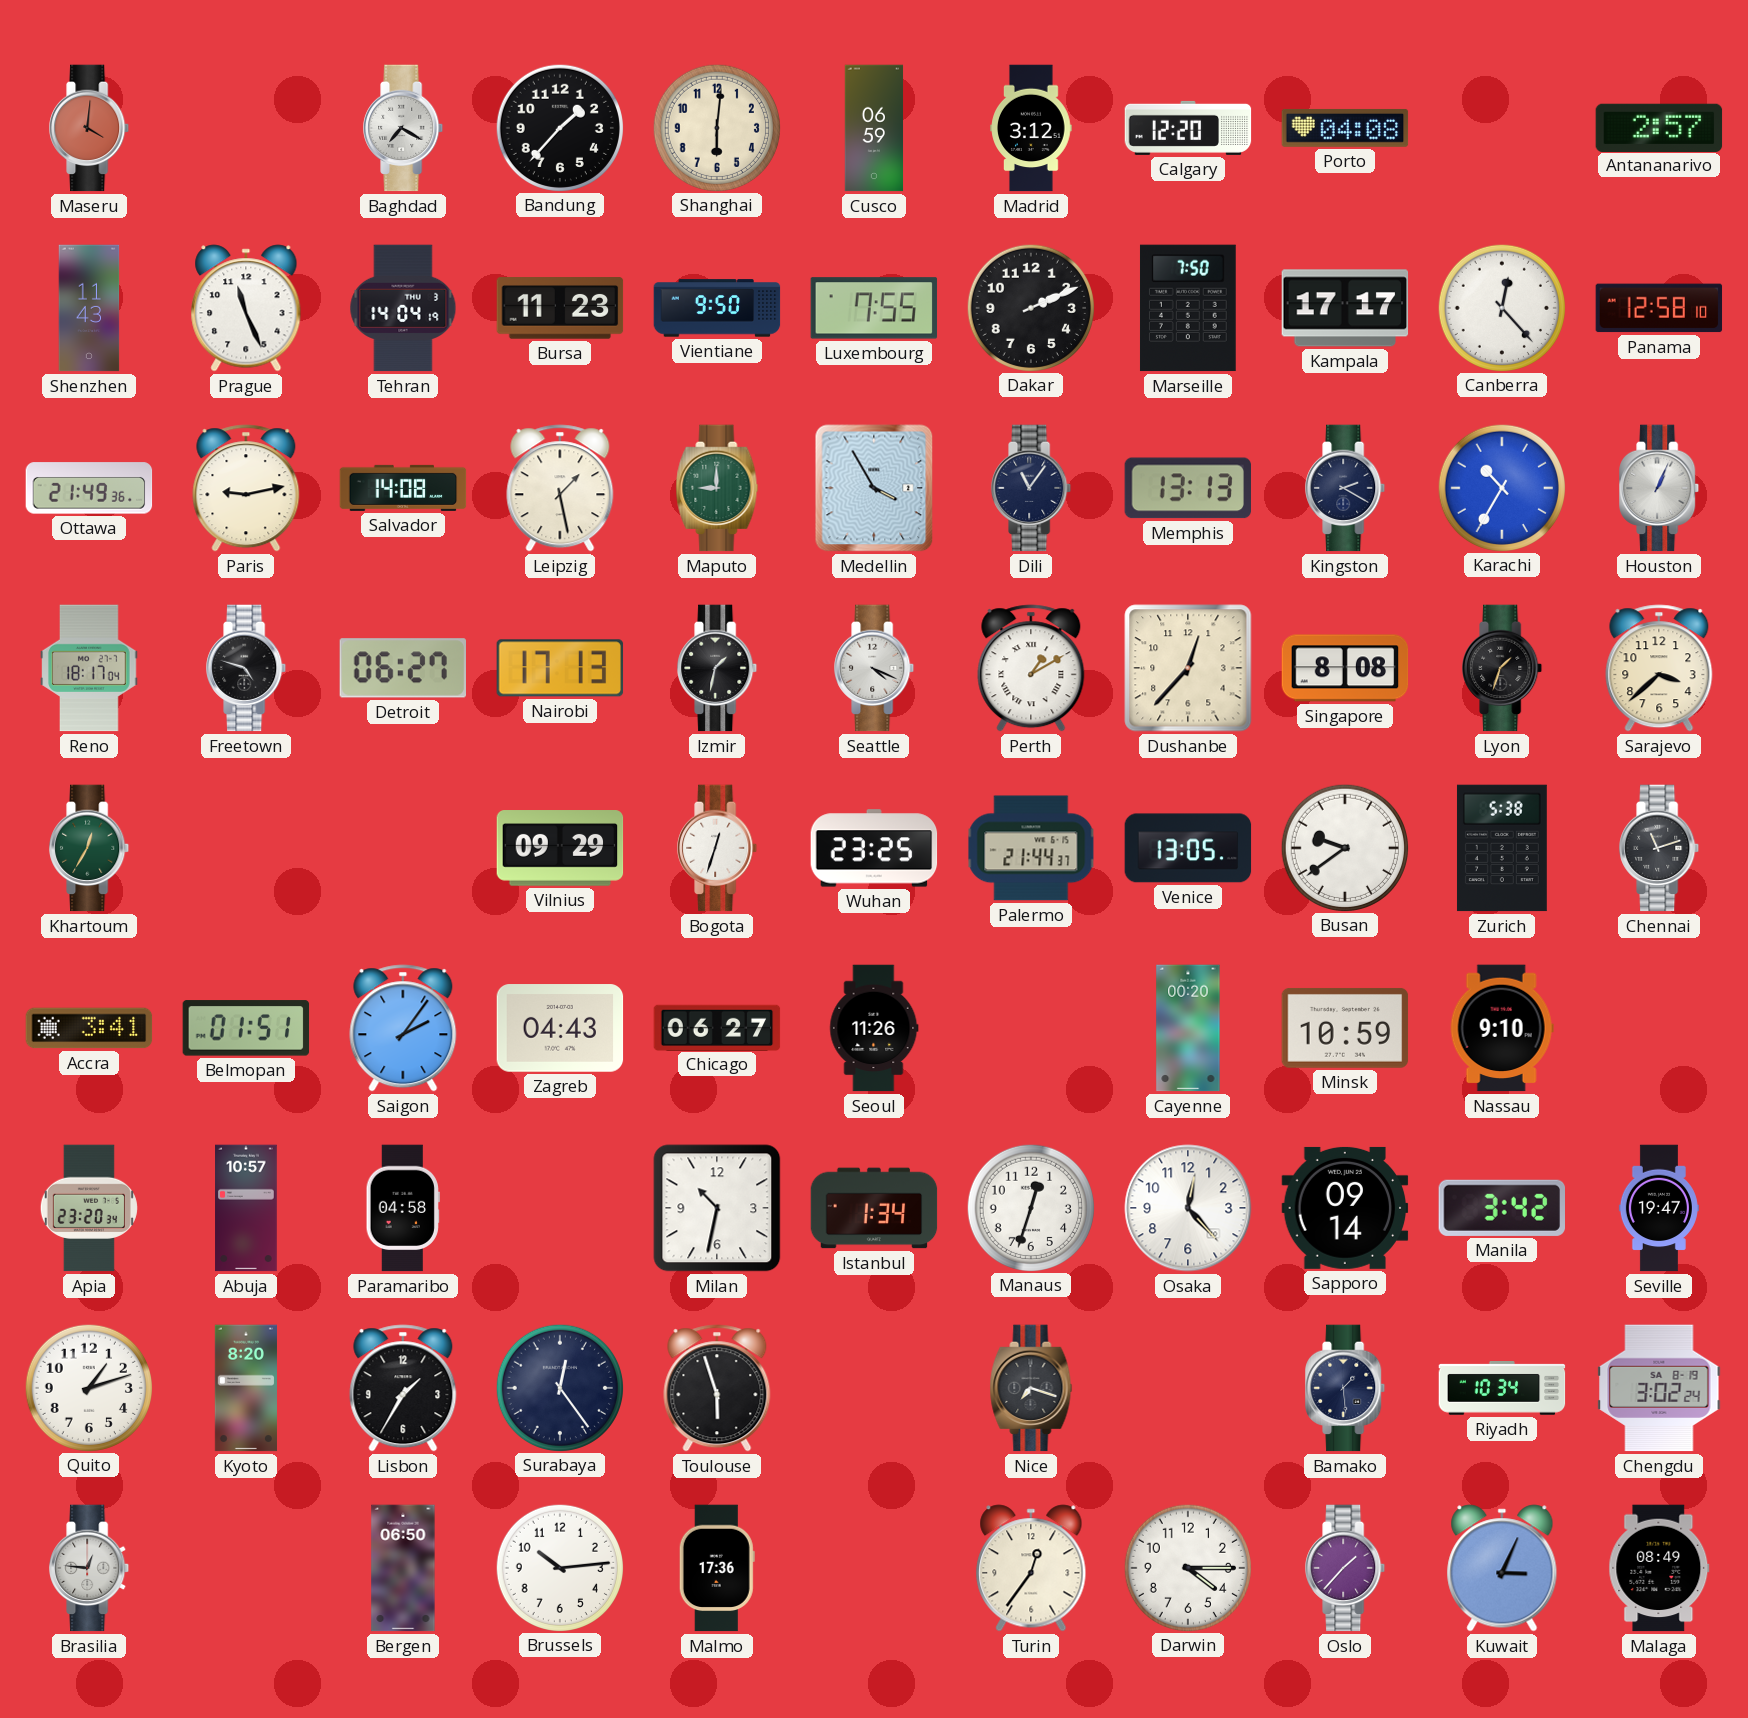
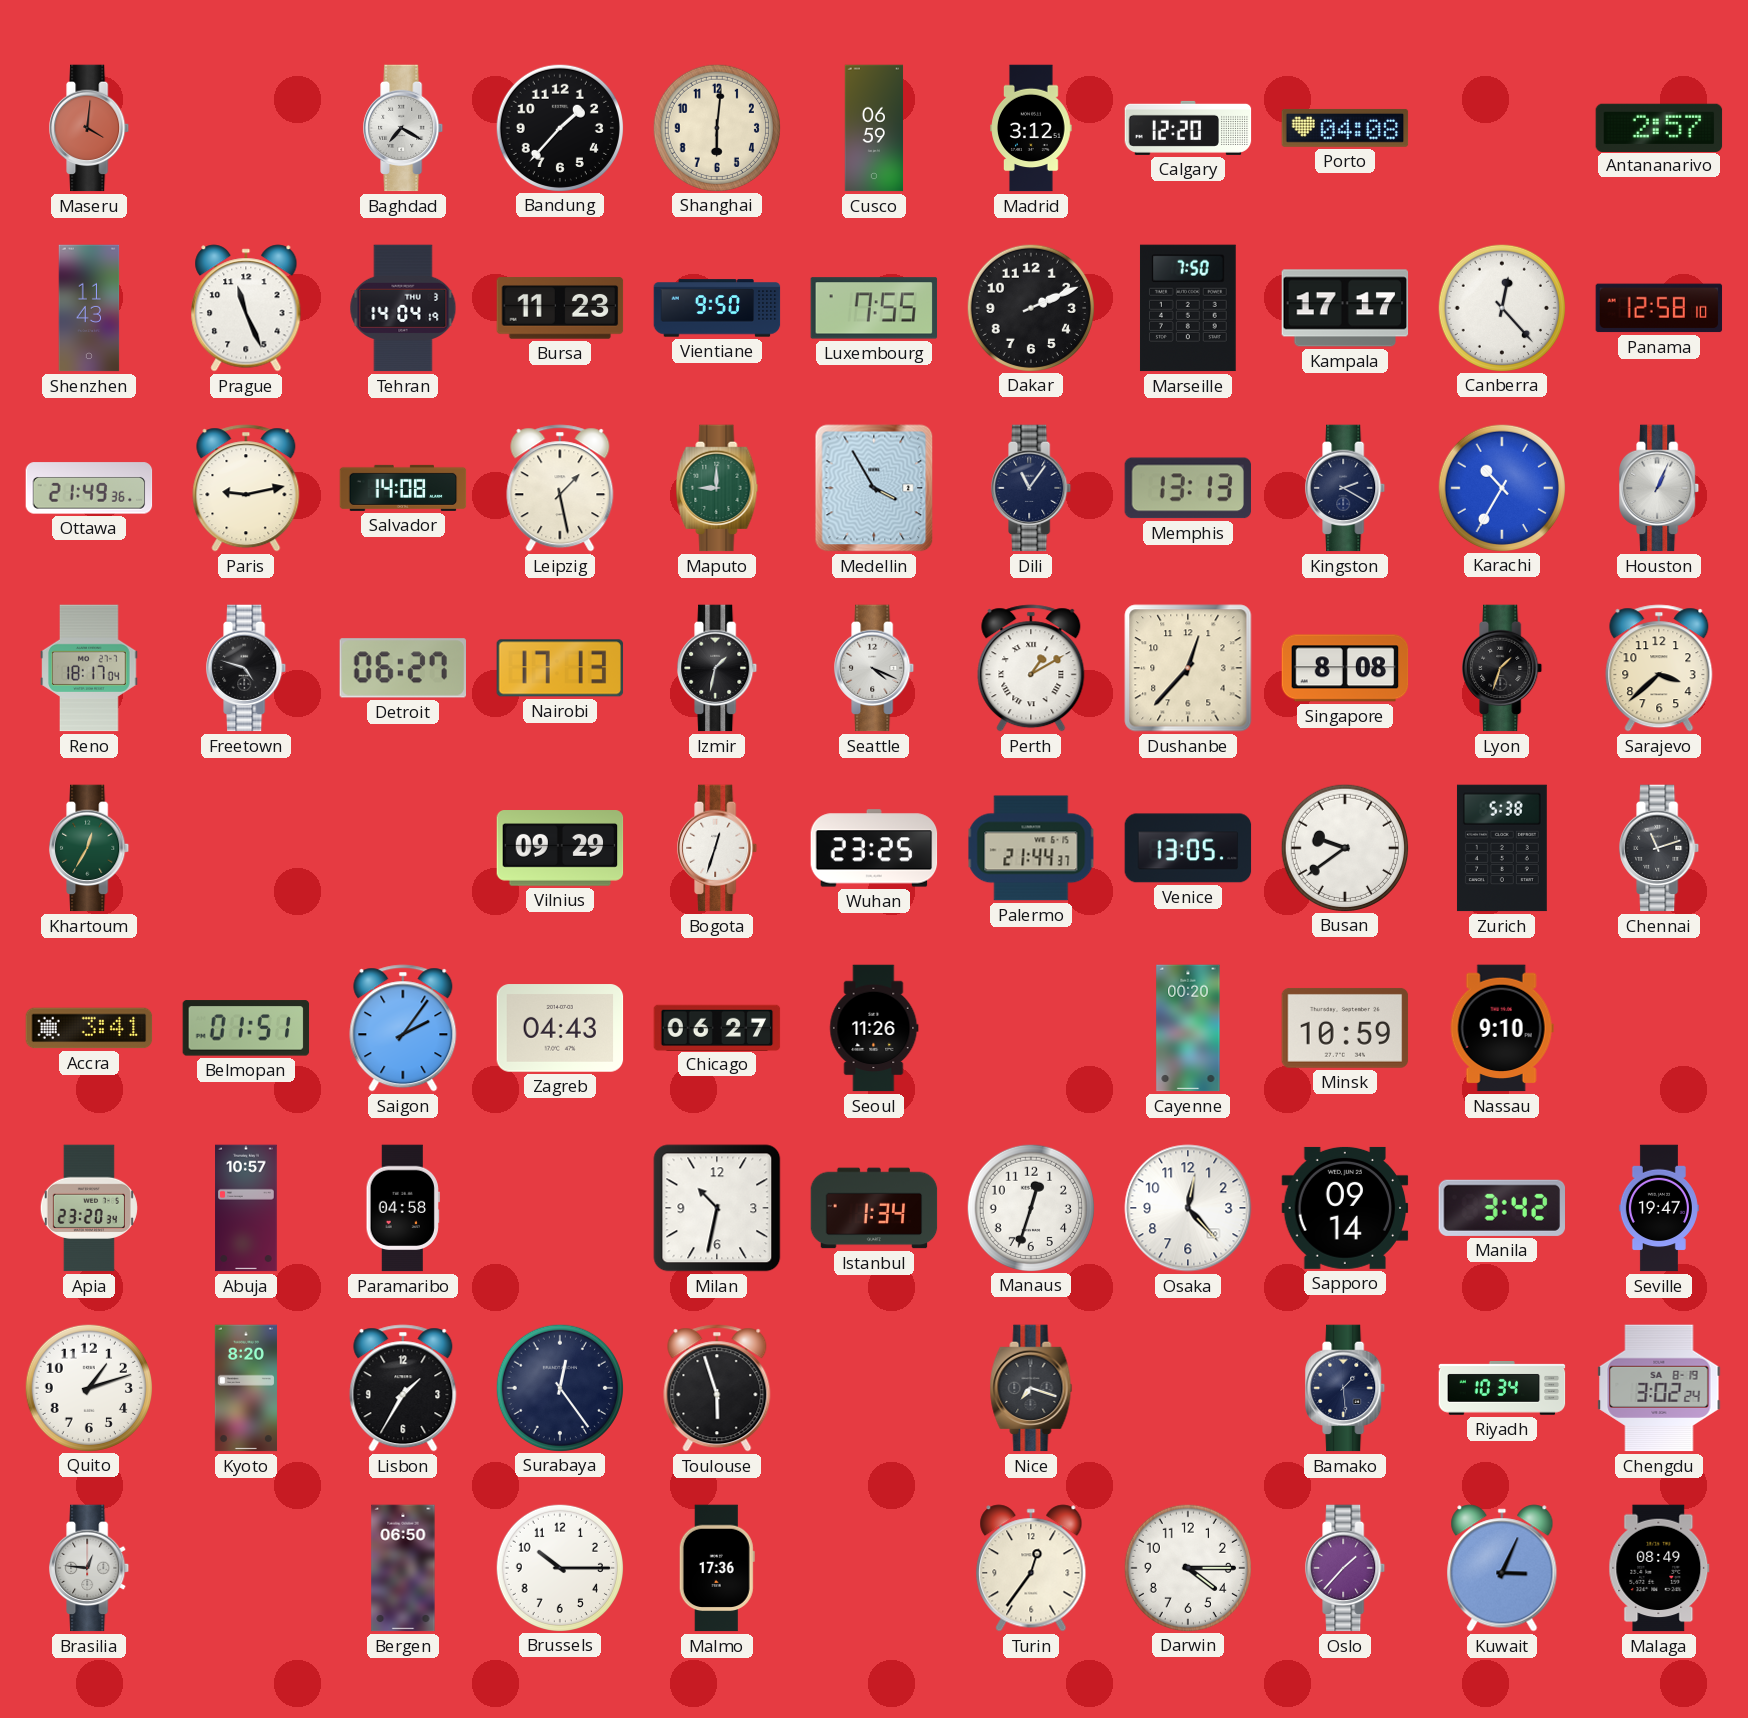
Brussels: 10:14 -> 10:15
